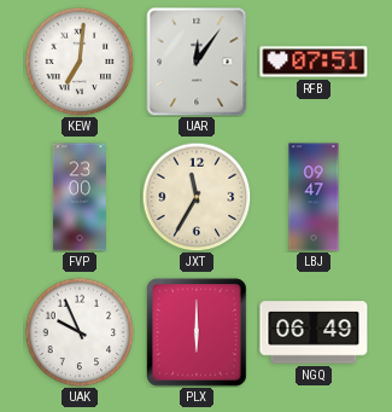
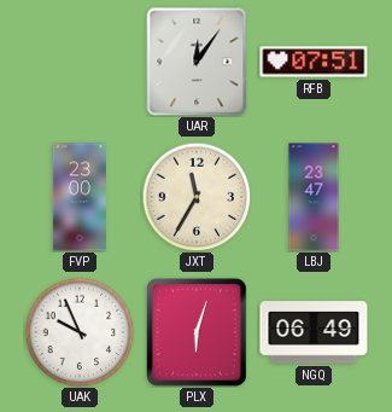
KEW: 7:01 -> none
LBJ: 09:47 -> 23:47
PLX: 6:00 -> 6:03
